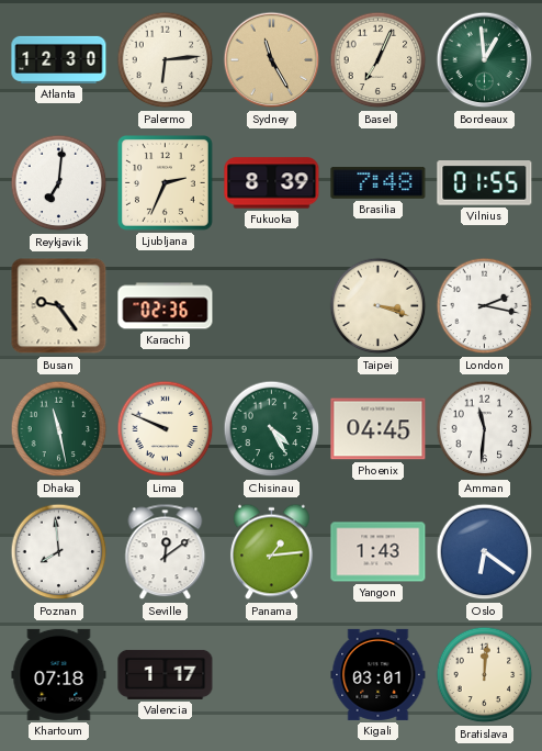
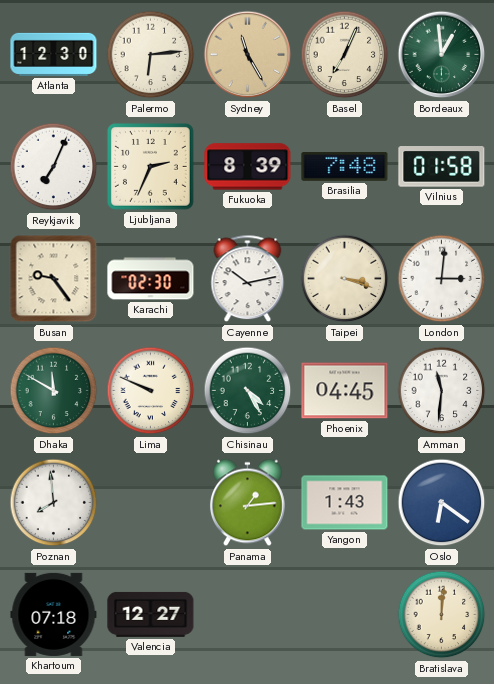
Reykjavik: 7:01 -> 7:04
Vilnius: 01:55 -> 01:58
Karachi: 02:36 -> 02:30
Cayenne: none -> 10:13
London: 2:17 -> 3:01
Dhaka: 11:28 -> 11:50
Seville: 12:09 -> none
Valencia: 1:17 -> 12:27
Kigali: 03:01 -> none
